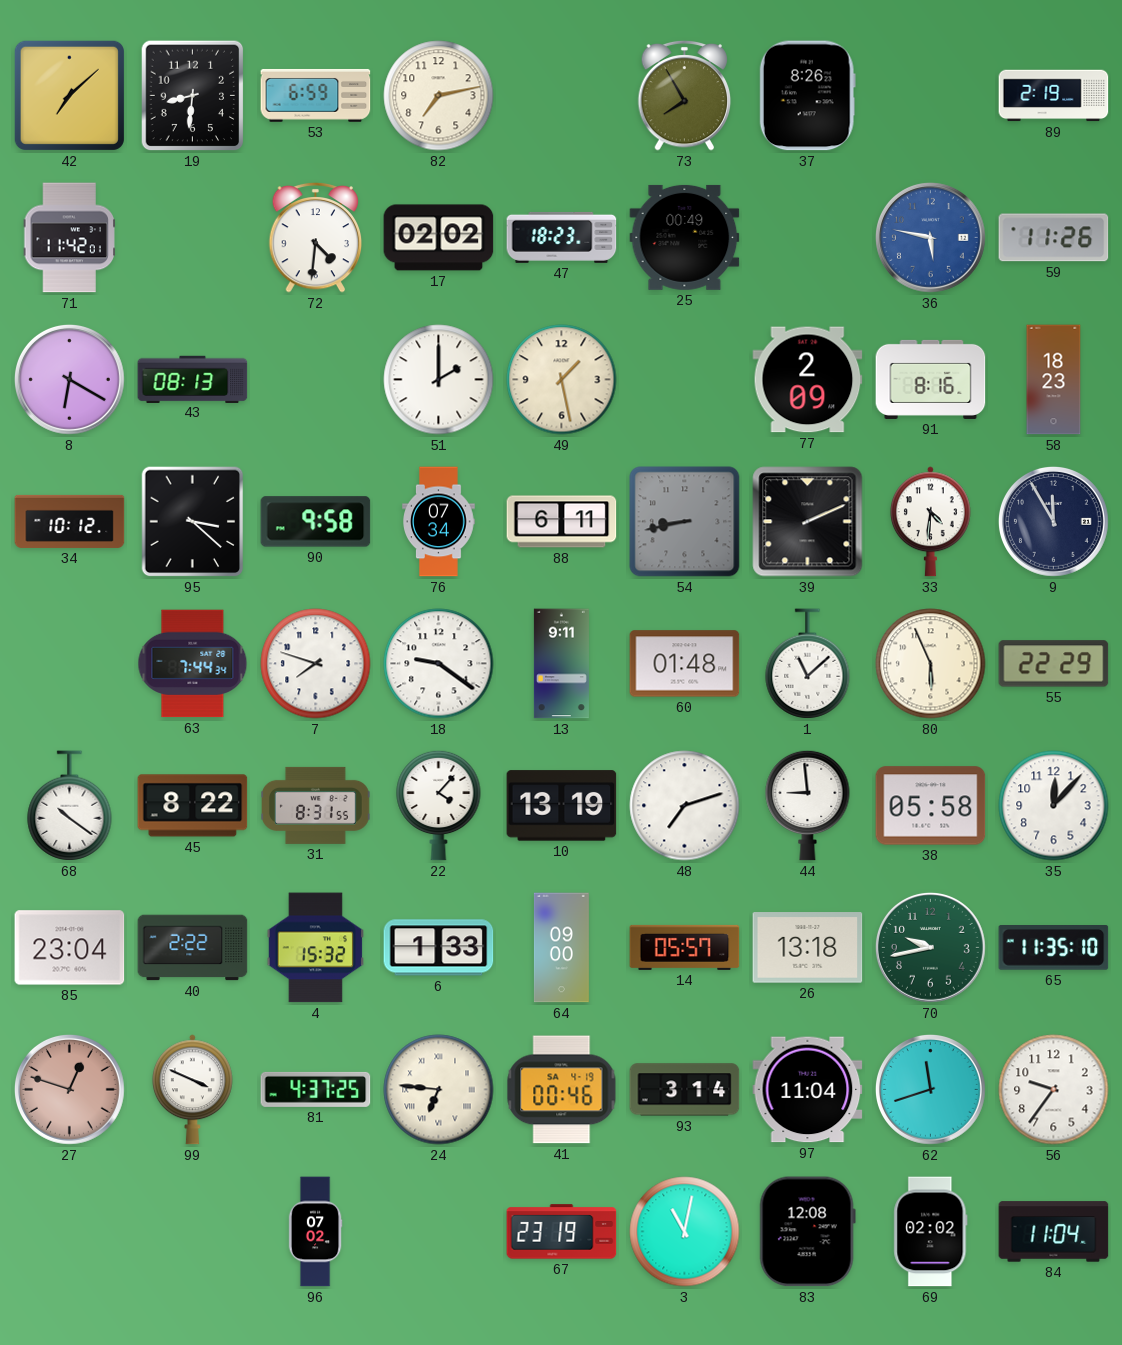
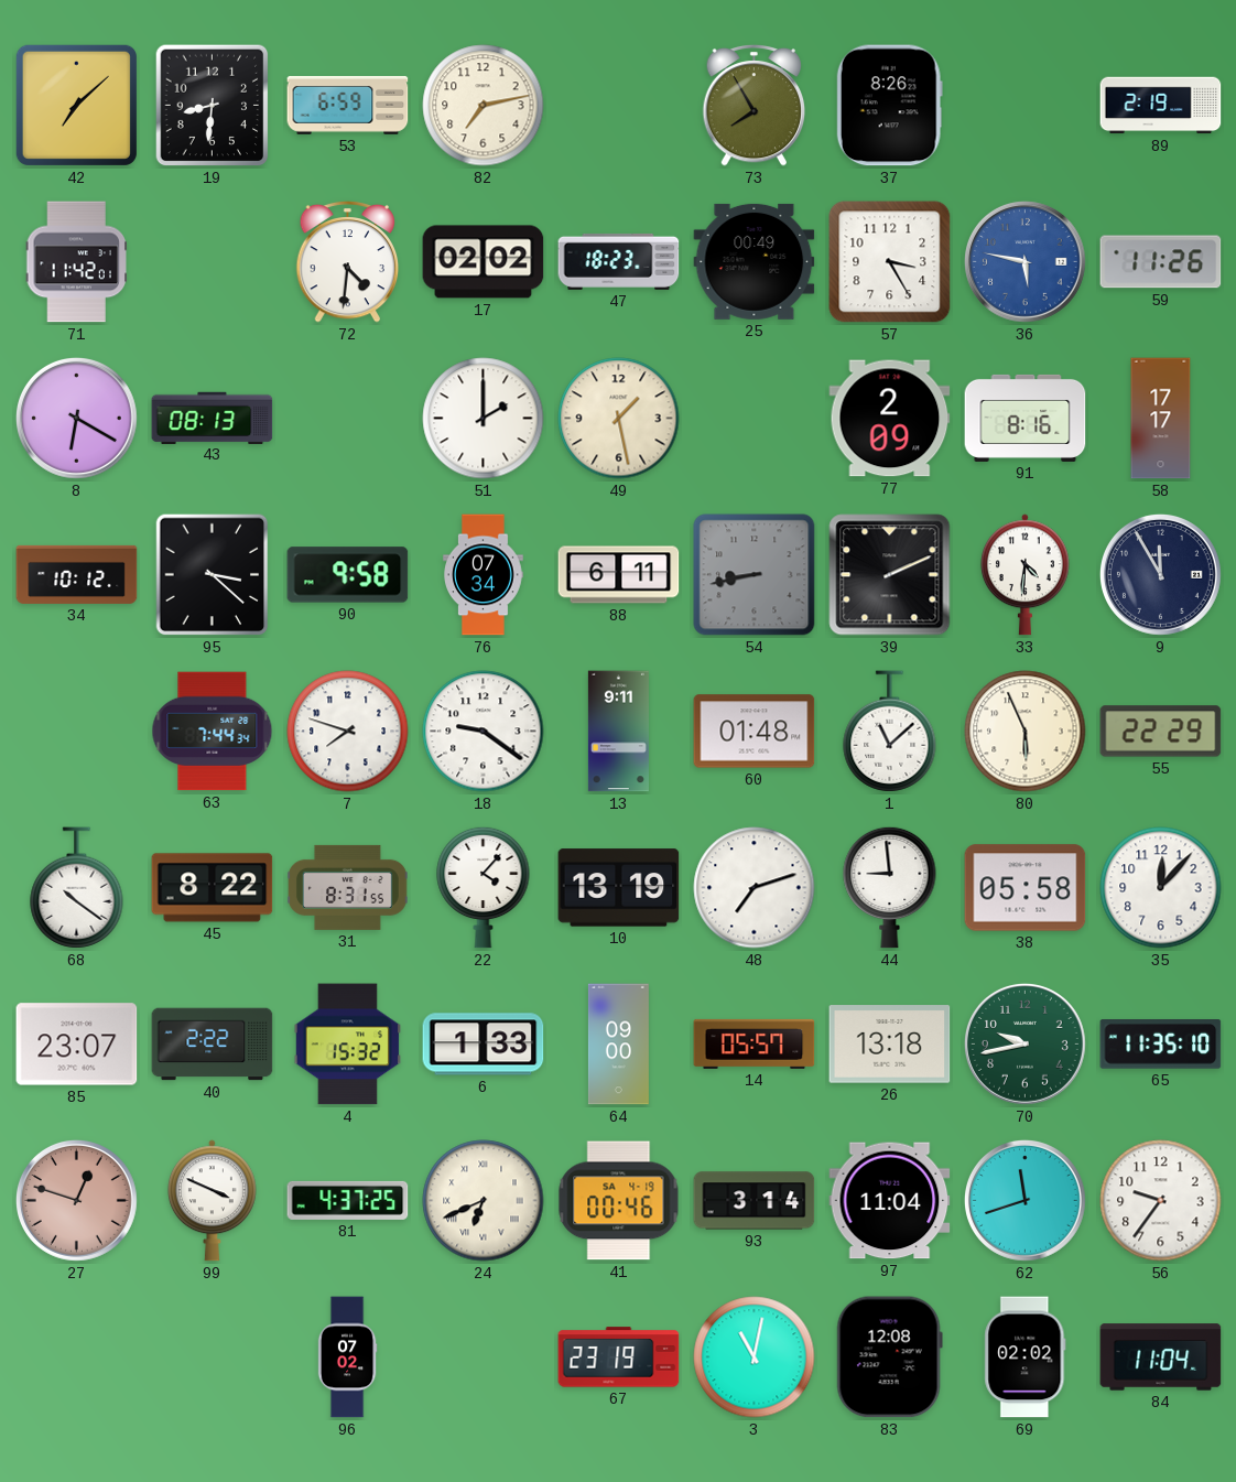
57: none -> 3:25
58: 18:23 -> 17:17
85: 23:04 -> 23:07
24: 6:46 -> 6:41
